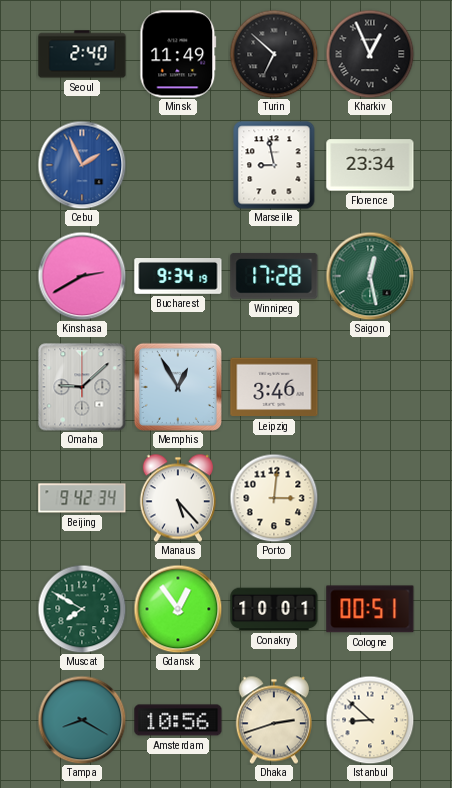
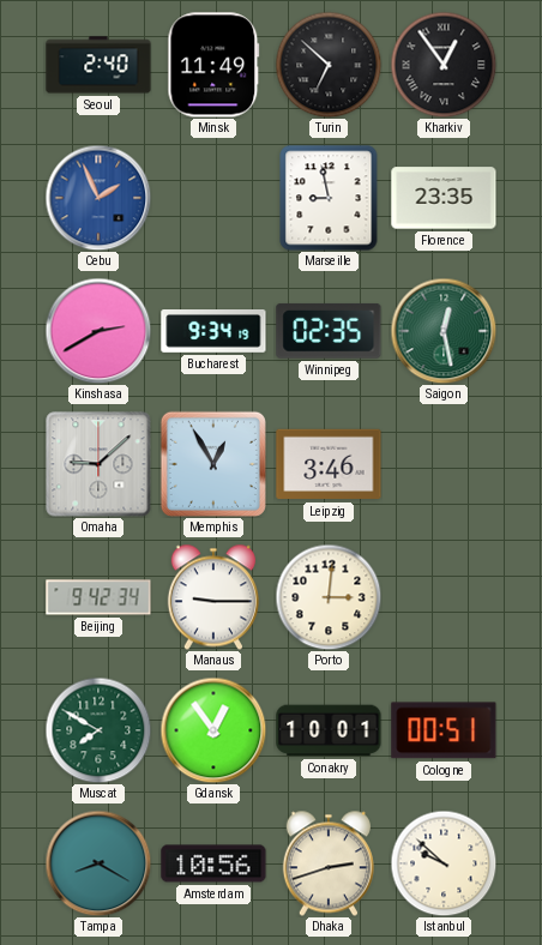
Kharkiv: 12:56 -> 12:54
Florence: 23:34 -> 23:35
Winnipeg: 17:28 -> 02:35
Manaus: 5:23 -> 9:15
Istanbul: 8:52 -> 9:52
